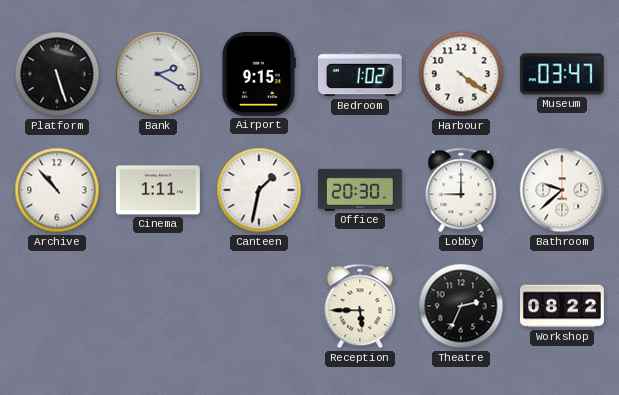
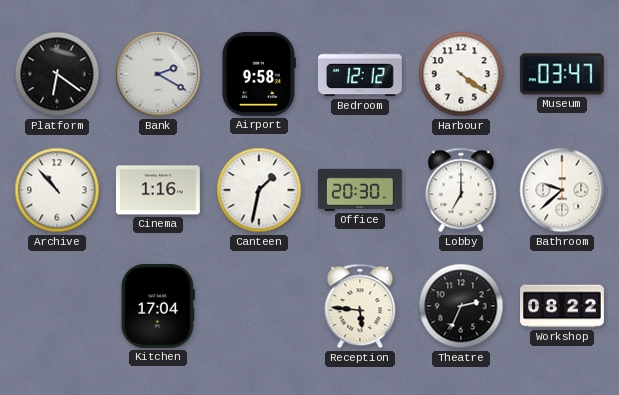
Platform: 5:27 -> 6:21
Airport: 9:15 -> 9:58
Bedroom: 1:02 -> 12:12
Cinema: 1:11 -> 1:16
Lobby: 9:00 -> 7:00
Kitchen: none -> 17:04
Reception: 5:45 -> 5:46
